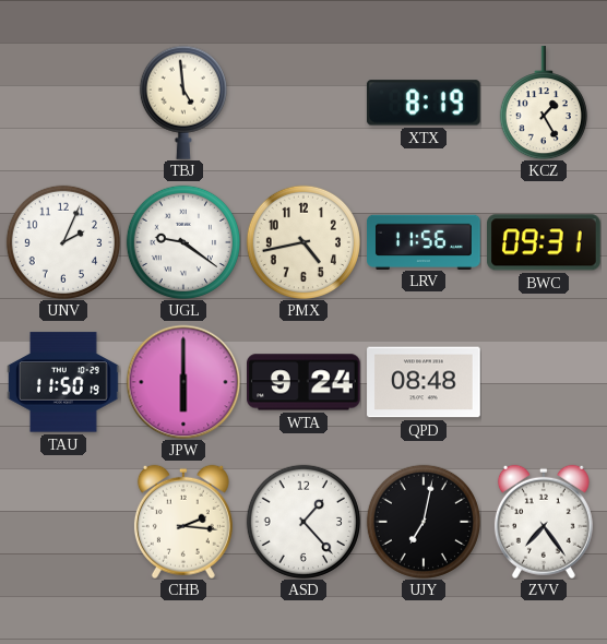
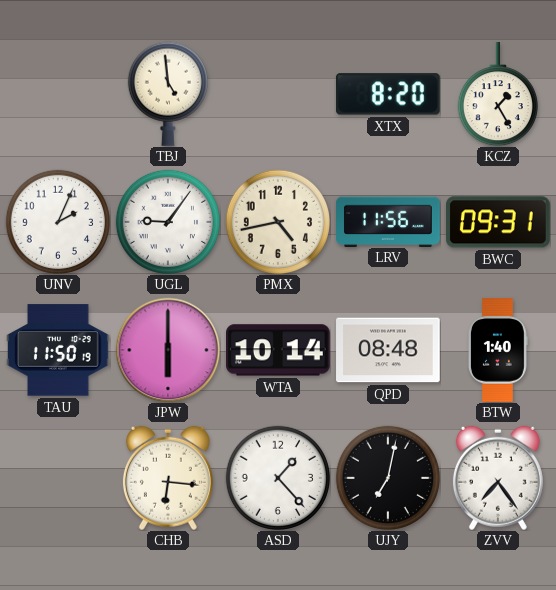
XTX: 8:19 -> 8:20
UGL: 9:21 -> 9:06
WTA: 9:24 -> 10:14
BTW: none -> 1:40
CHB: 2:16 -> 6:16
